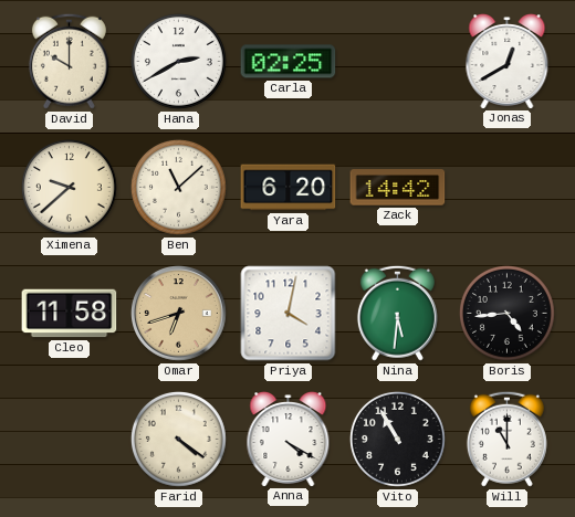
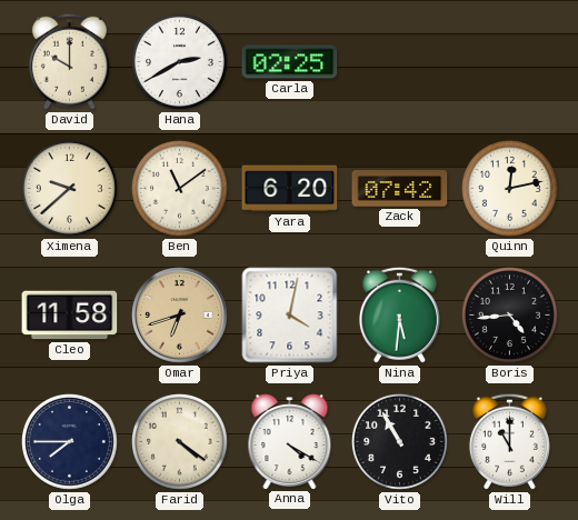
Jonas: 12:40 -> none
Ben: 11:08 -> 11:09
Zack: 14:42 -> 07:42
Quinn: none -> 12:13
Olga: none -> 7:45
